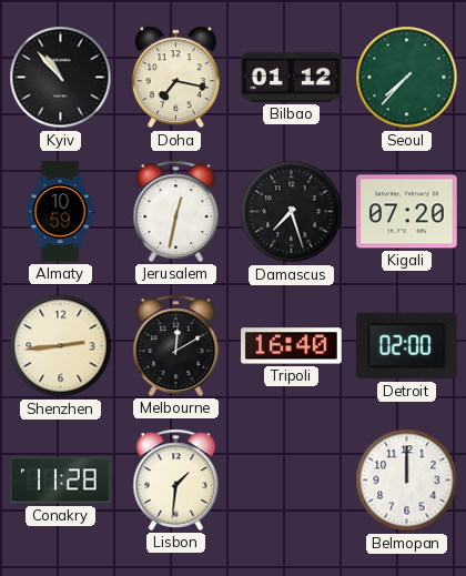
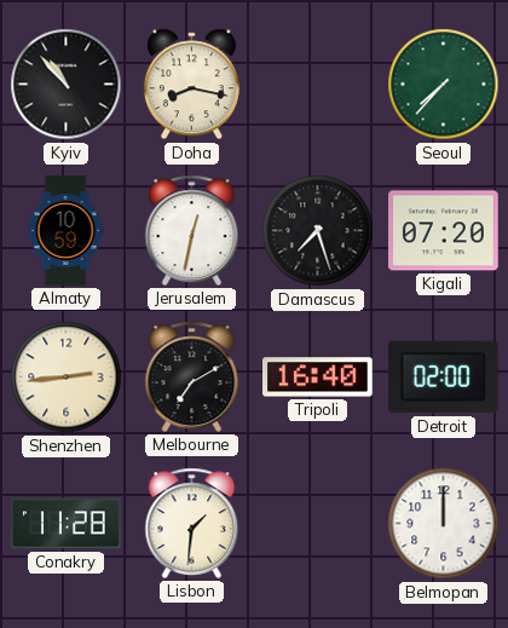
Doha: 7:17 -> 8:17
Bilbao: 01:12 -> none
Melbourne: 12:10 -> 7:10
